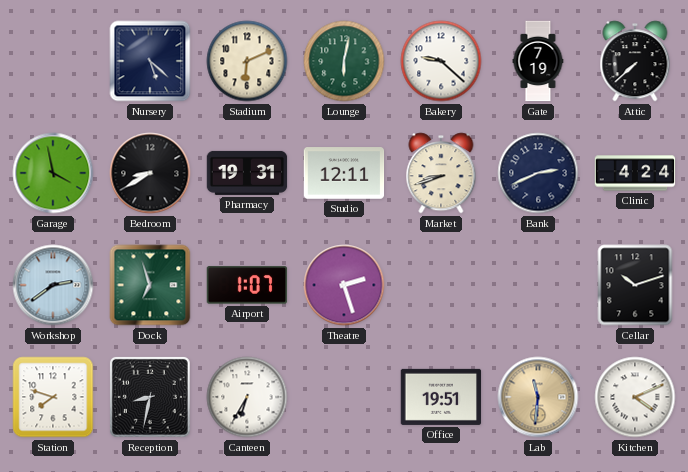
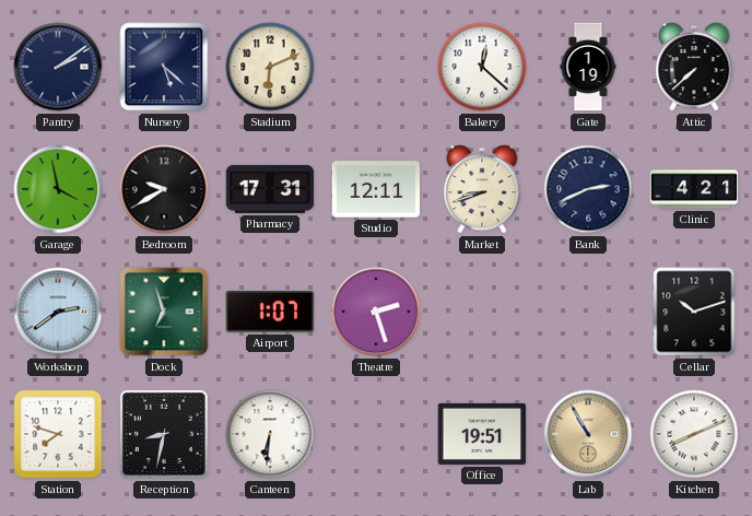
Pantry: none -> 2:09
Lounge: 6:02 -> none
Bakery: 9:22 -> 12:22
Gate: 7:19 -> 1:19
Bedroom: 8:40 -> 9:40
Pharmacy: 19:31 -> 17:31
Clinic: 4:24 -> 4:21
Canteen: 6:35 -> 6:31
Lab: 11:31 -> 10:55
Kitchen: 4:11 -> 8:11
